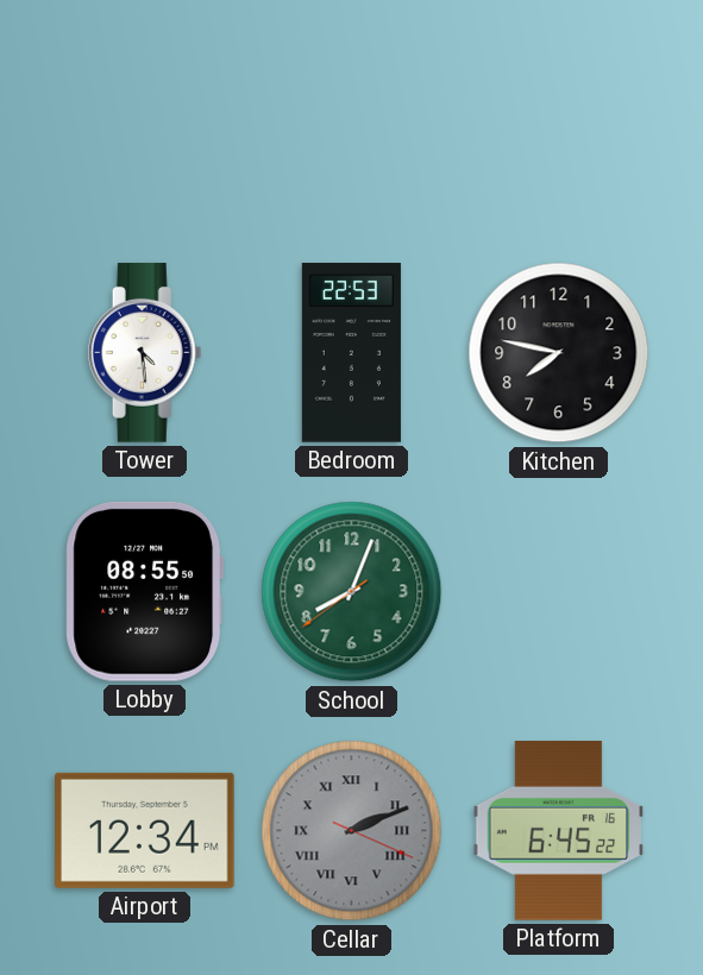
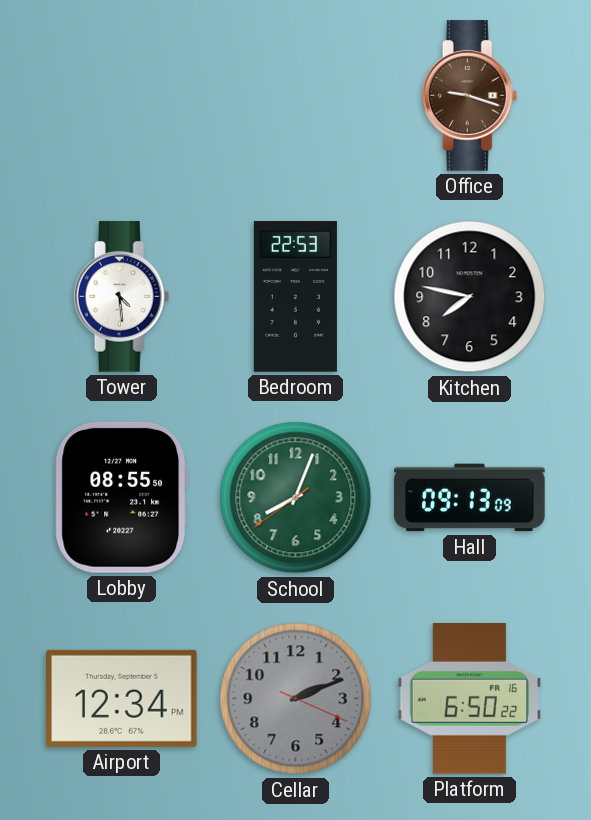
Office: none -> 9:18
Hall: none -> 09:13
Cellar numerals: Roman -> Arabic
Platform: 6:45 -> 6:50
